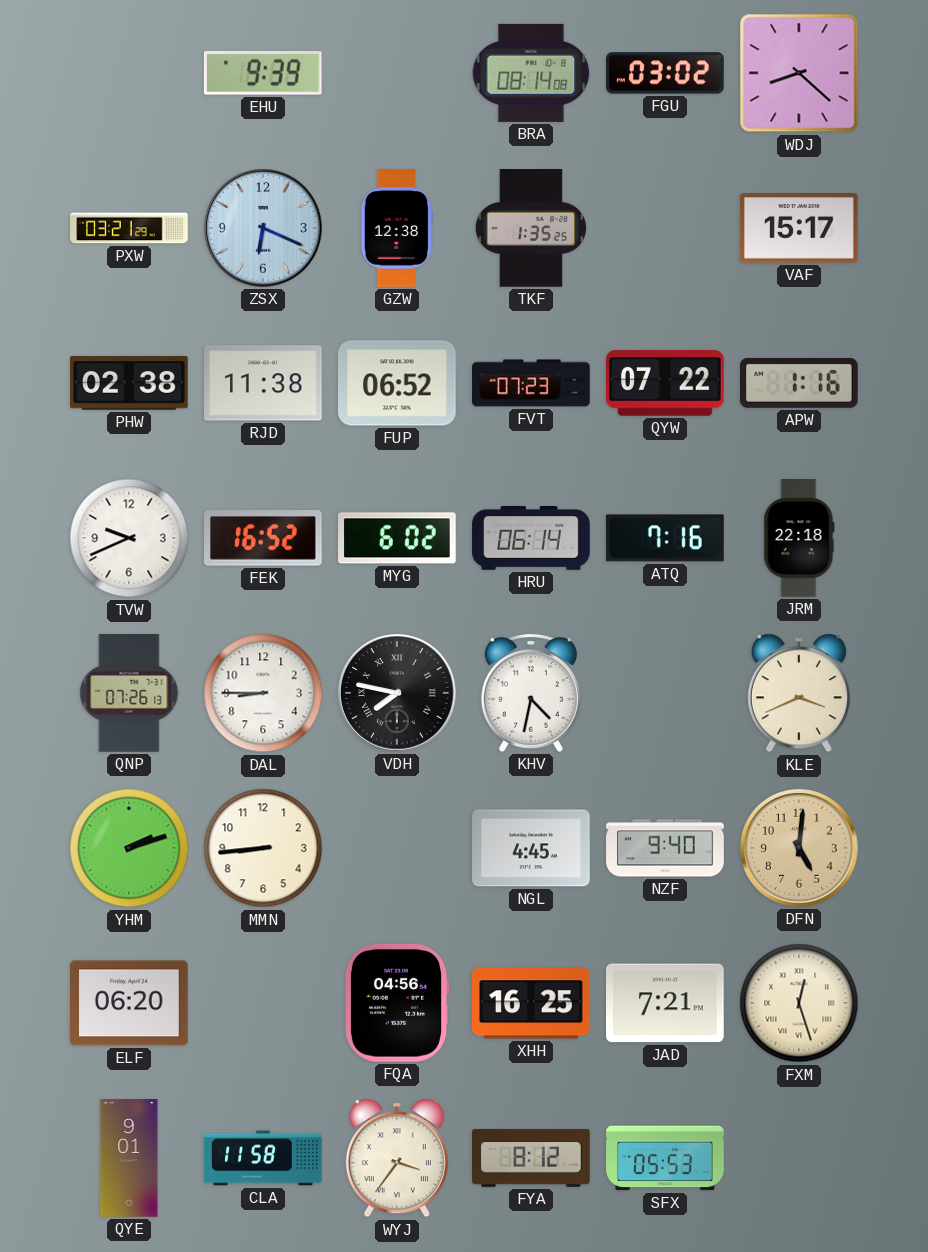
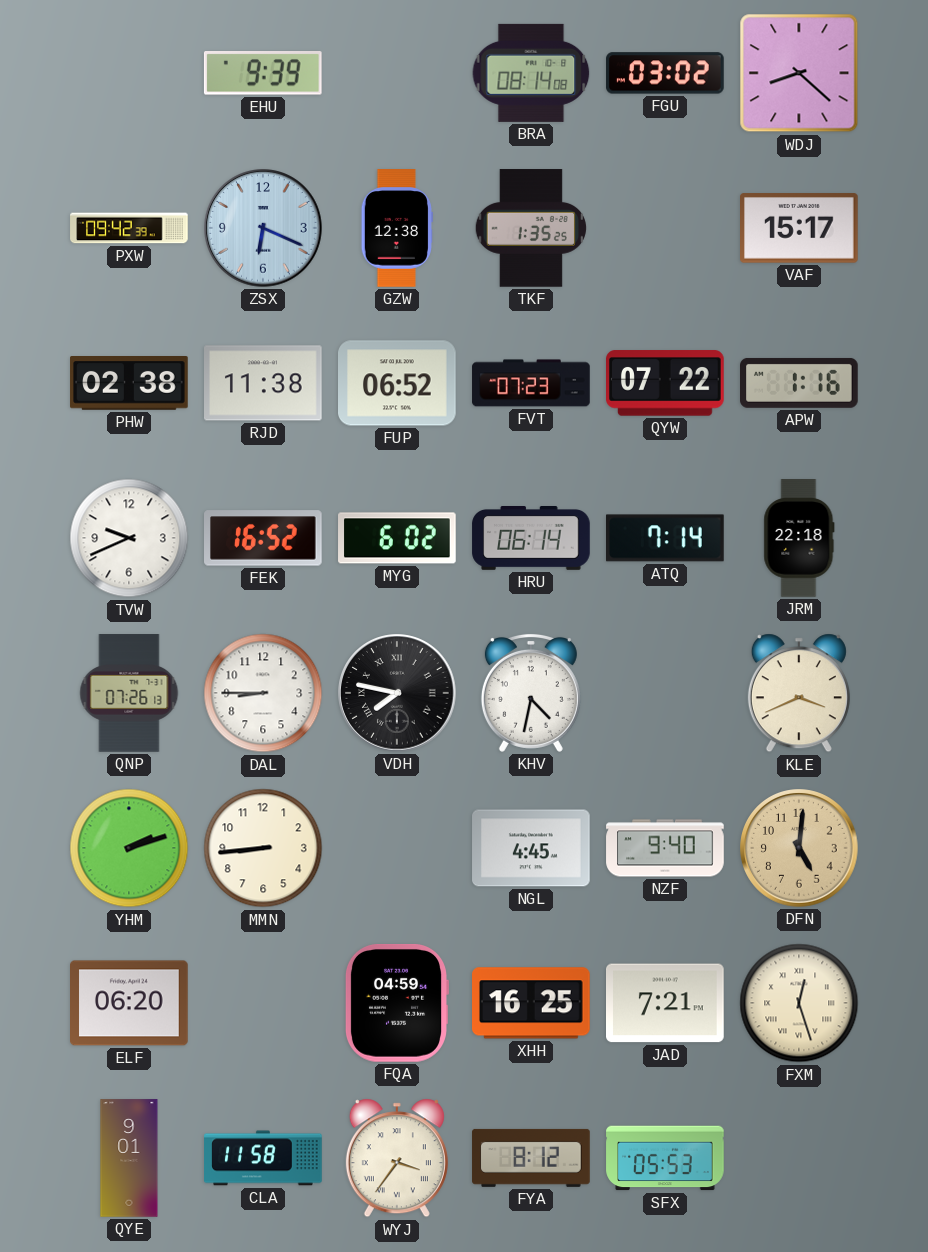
PXW: 03:21 -> 09:42
ATQ: 7:16 -> 7:14
FQA: 04:56 -> 04:59
